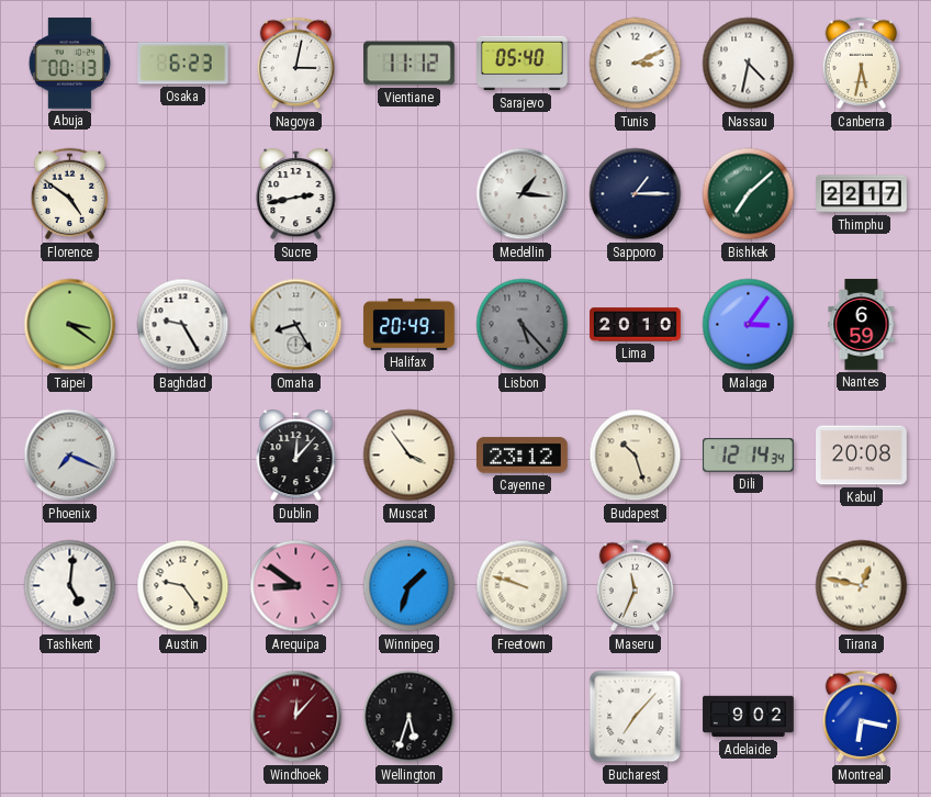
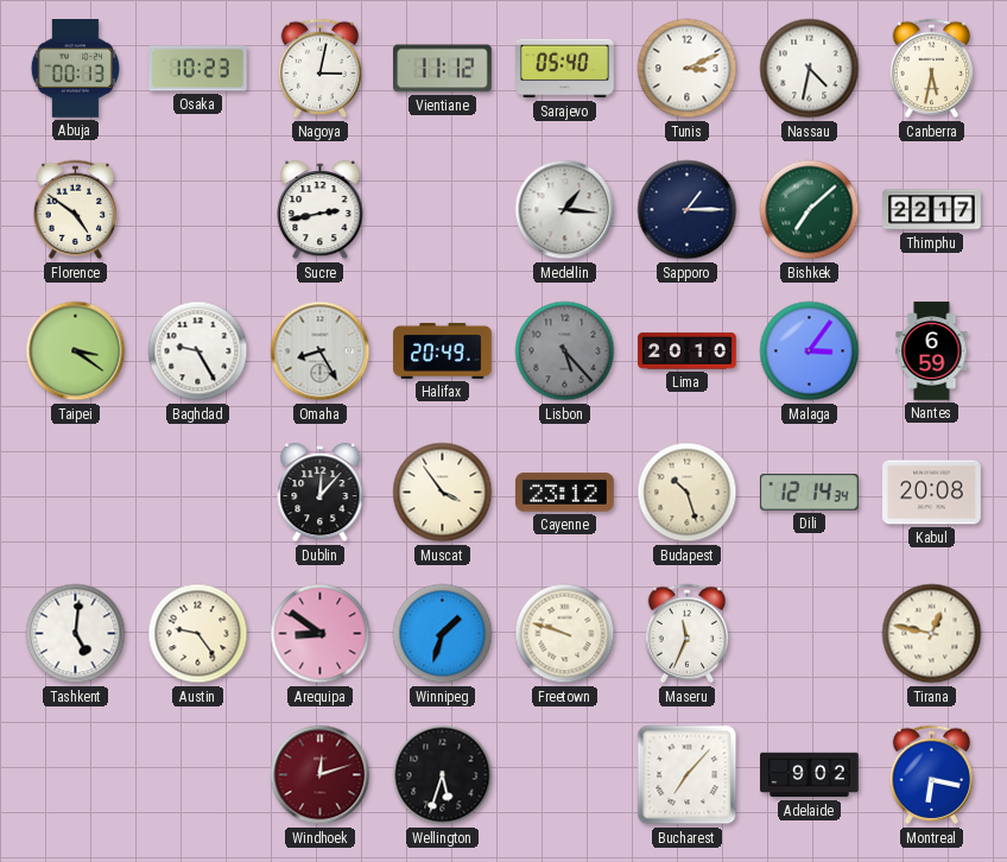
Osaka: 6:23 -> 10:23
Phoenix: 7:19 -> none
Windhoek: 12:07 -> 12:12
